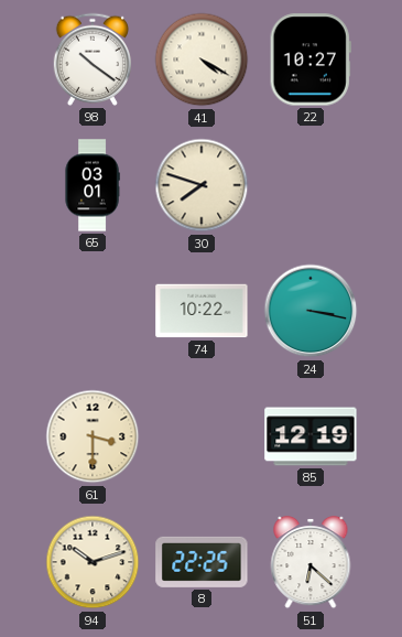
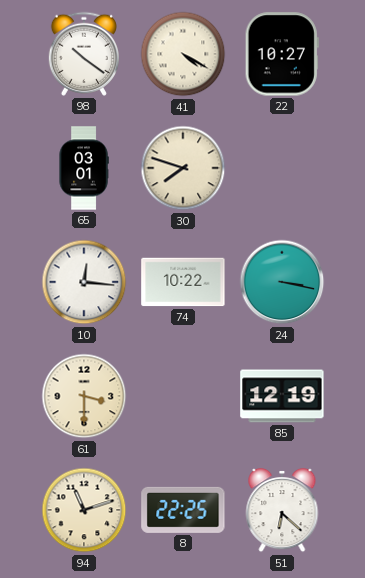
10: none -> 12:16
94: 10:12 -> 11:12
